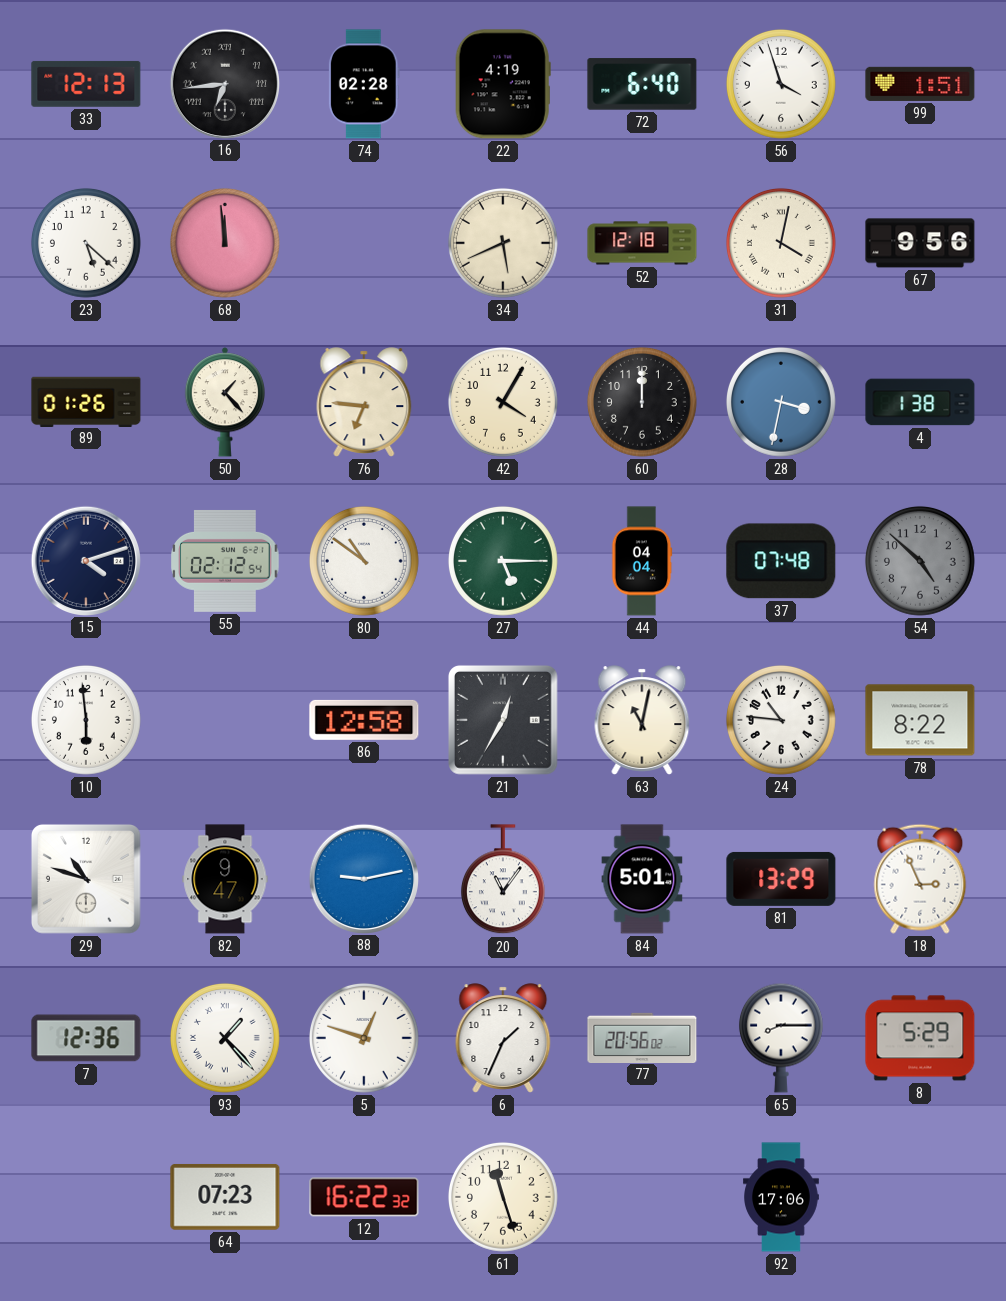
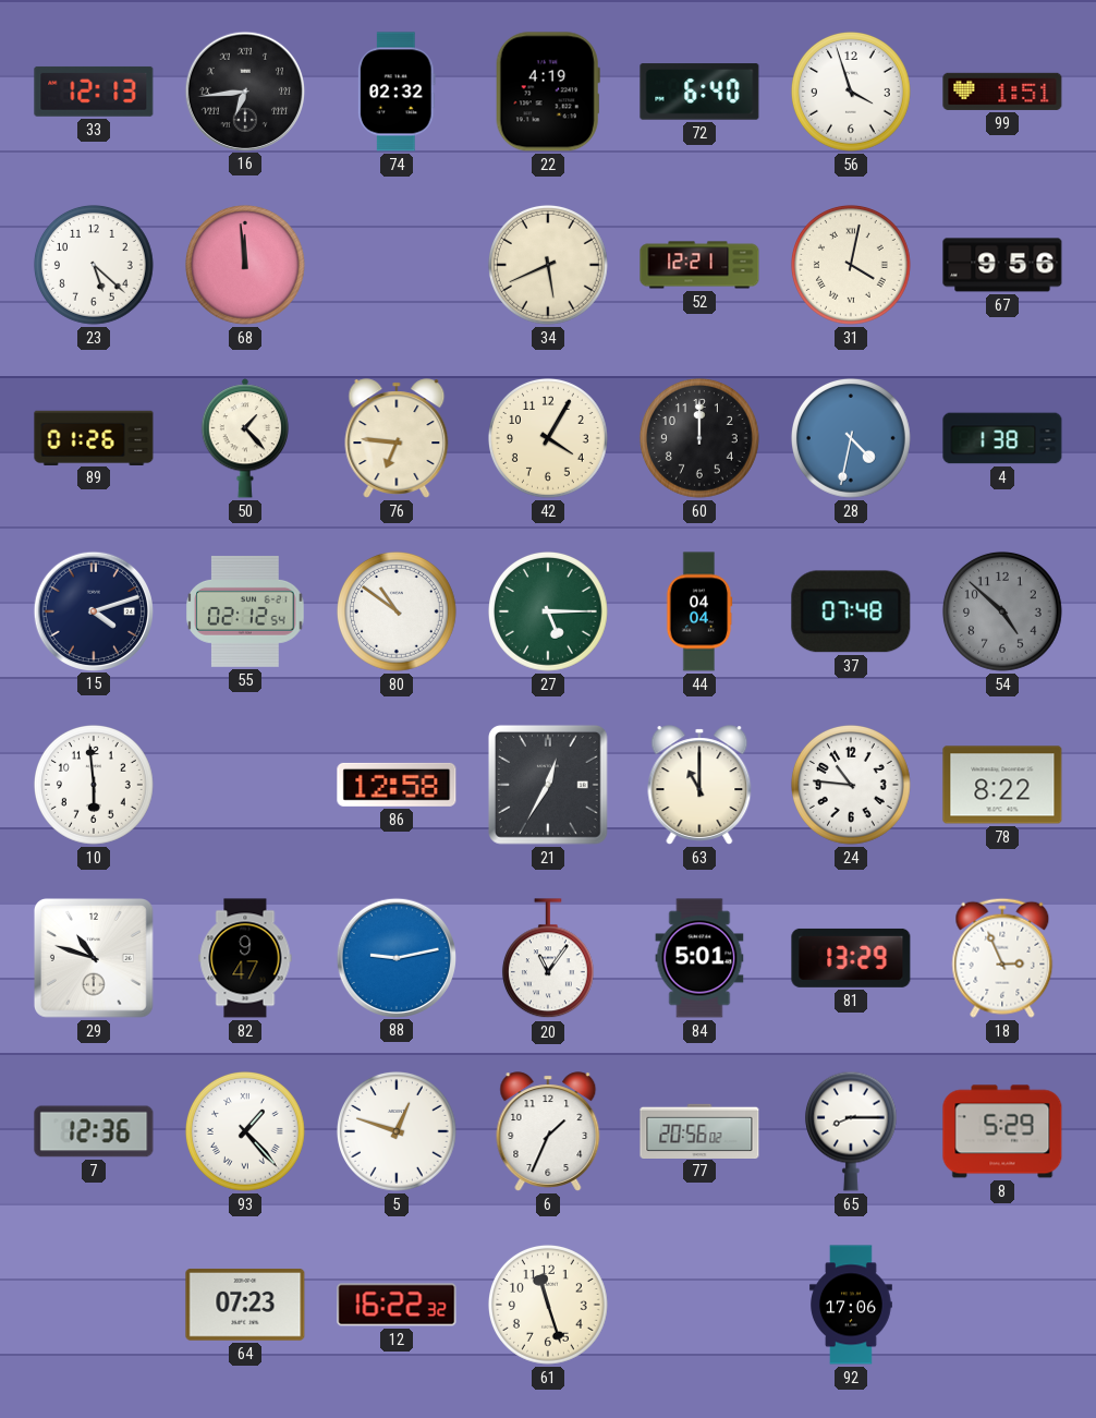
74: 02:28 -> 02:32
52: 12:18 -> 12:21
28: 3:32 -> 4:32
63: 11:02 -> 11:00
